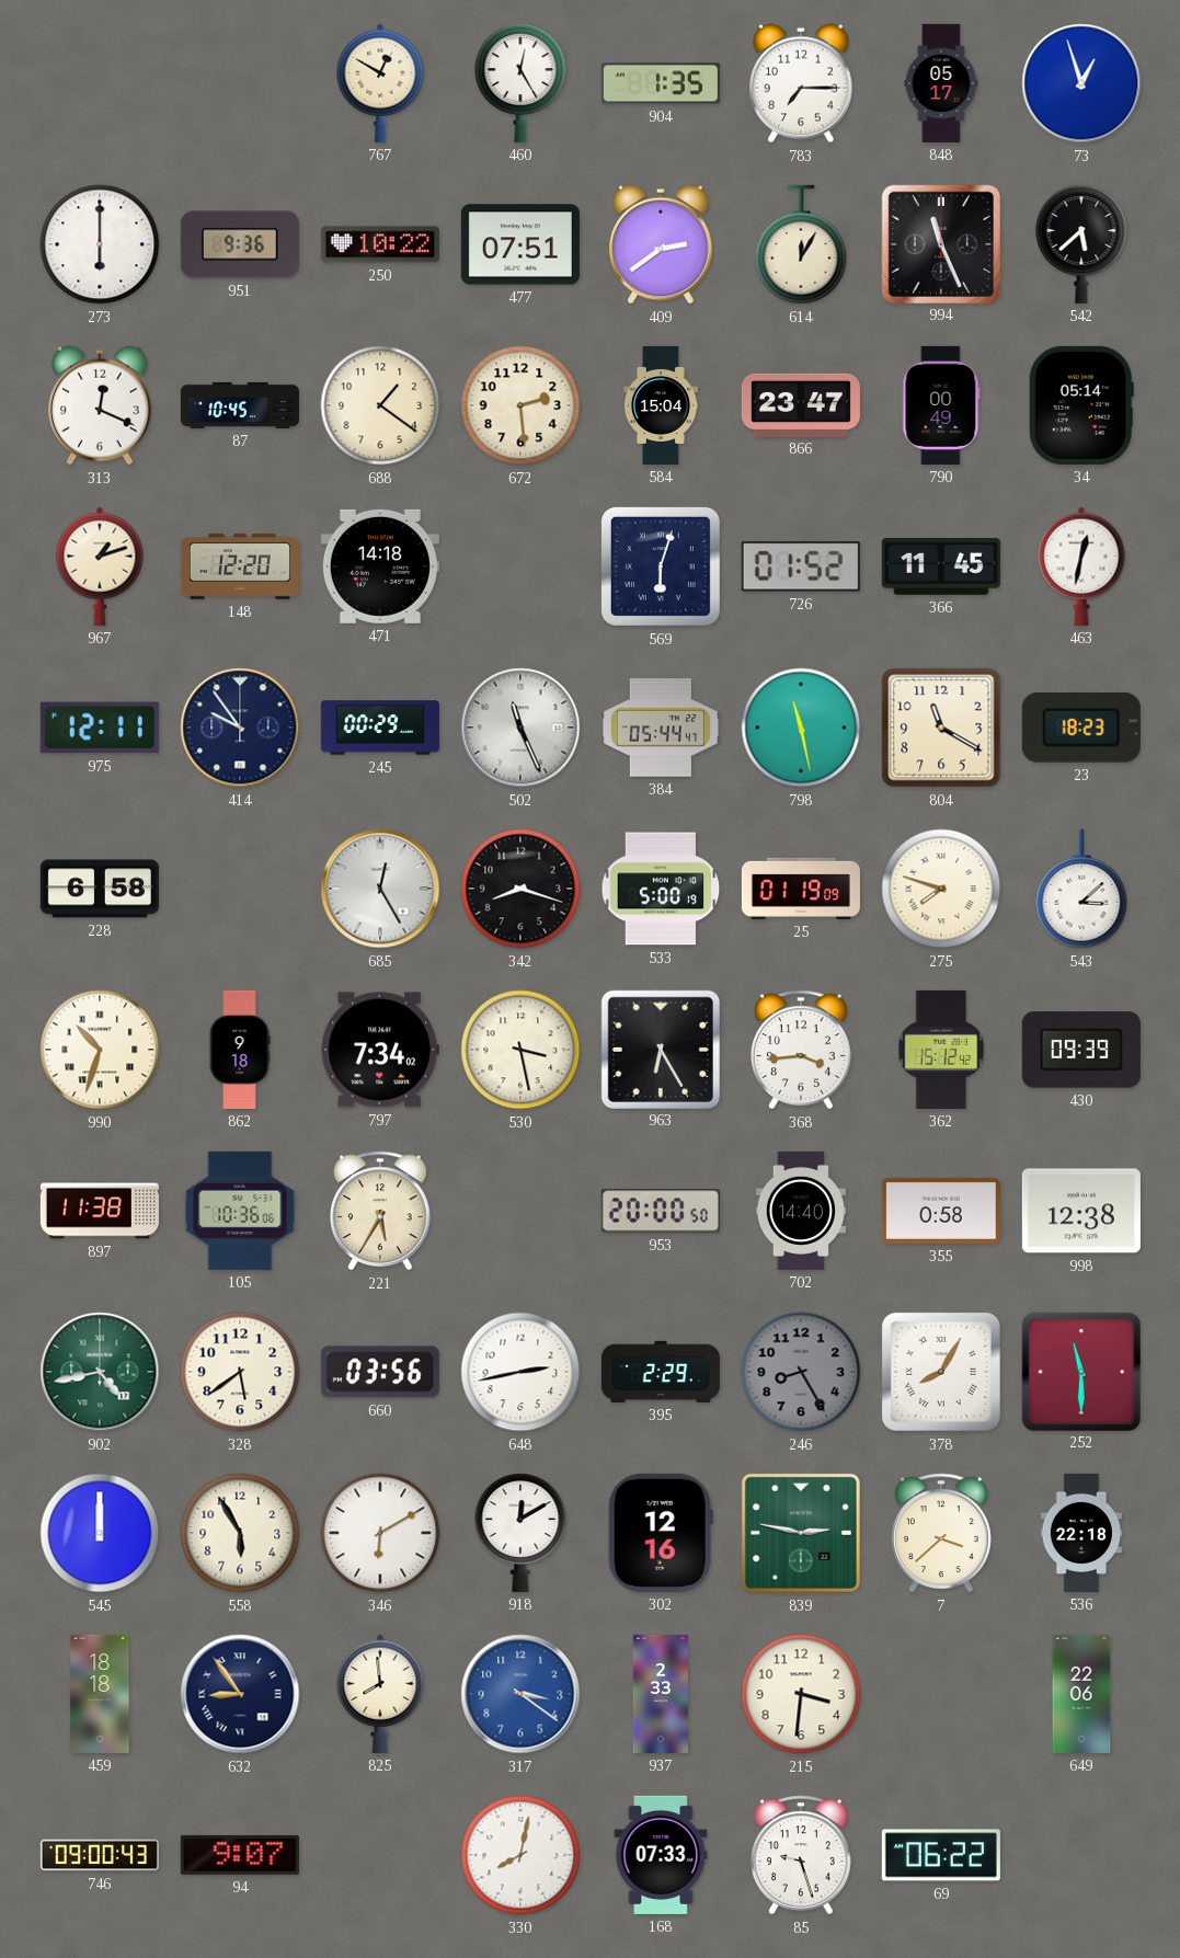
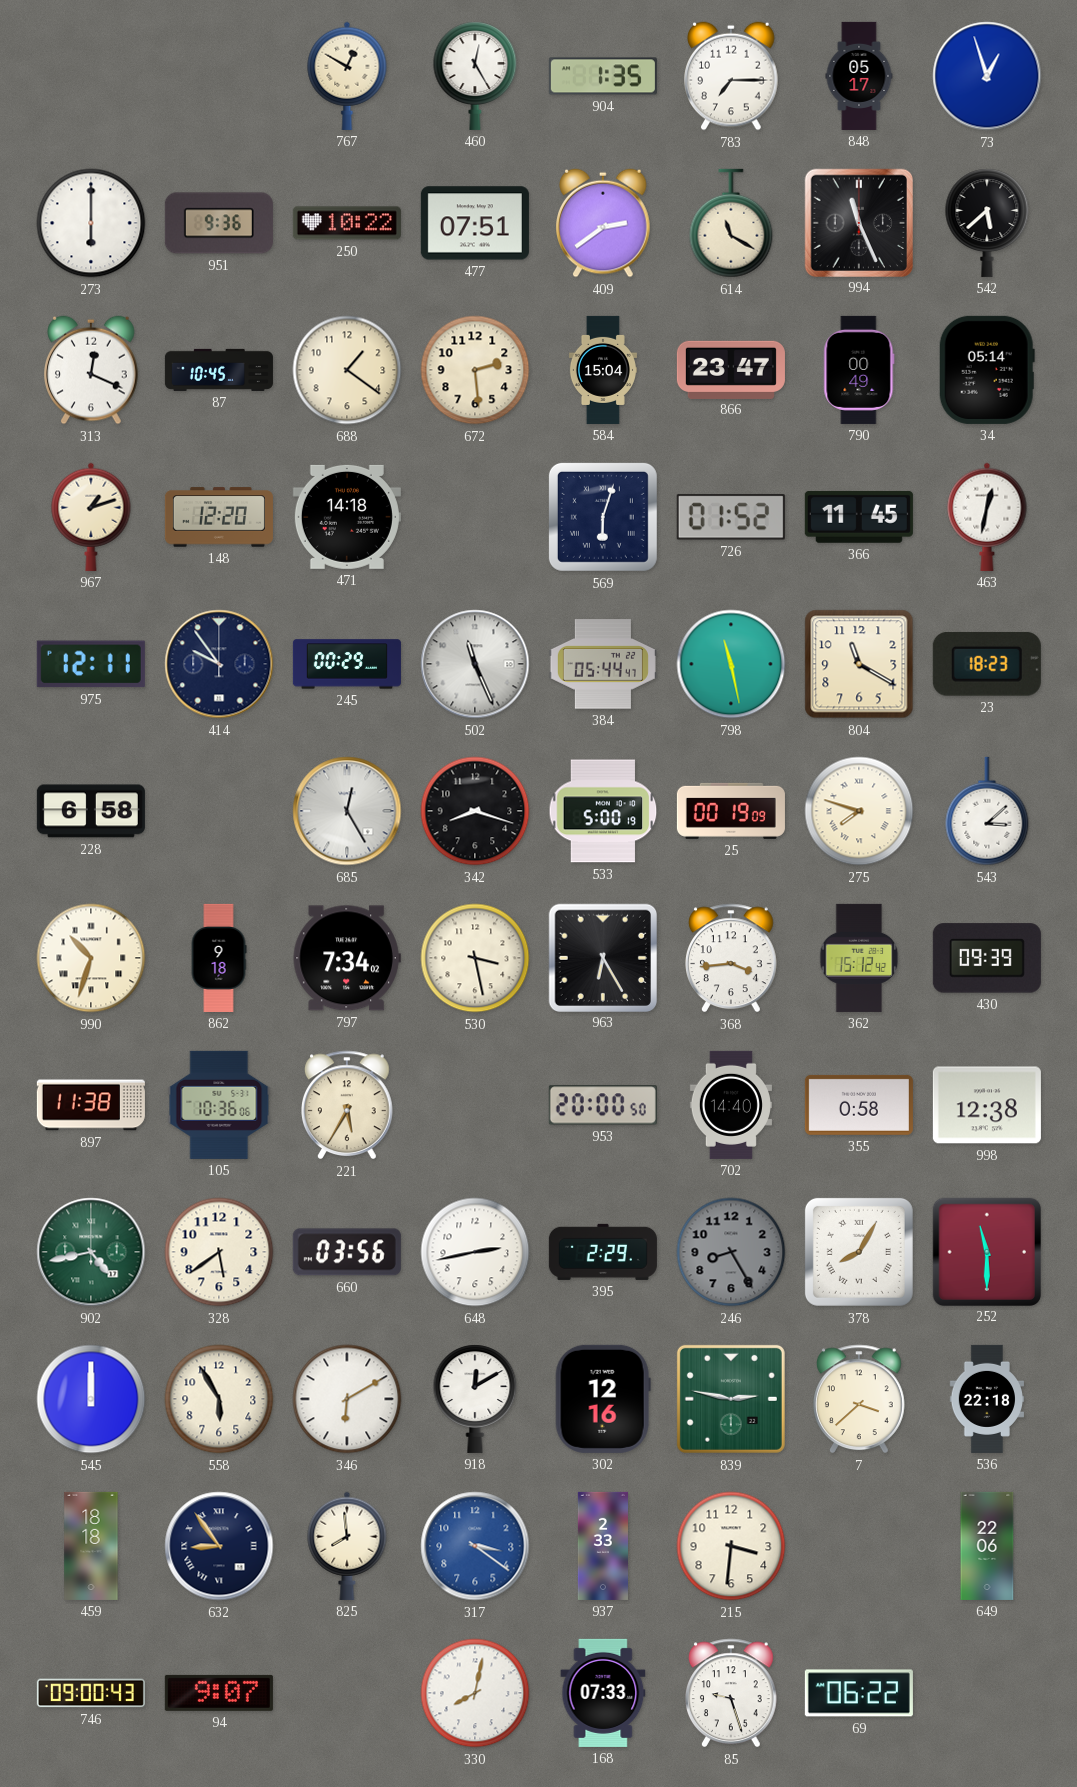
614: 12:05 -> 11:20
25: 01:19 -> 00:19
